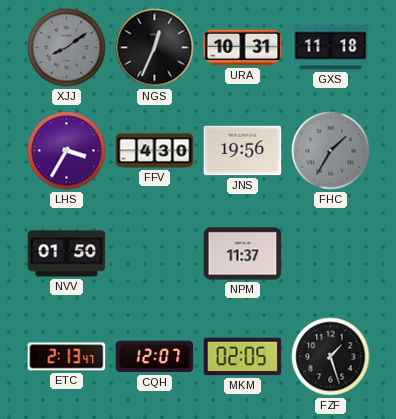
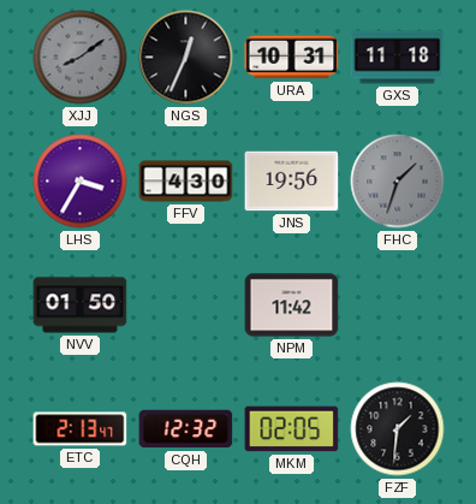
FHC: 1:35 -> 1:33
NPM: 11:37 -> 11:42
CQH: 12:07 -> 12:32
FZF: 1:27 -> 1:31
